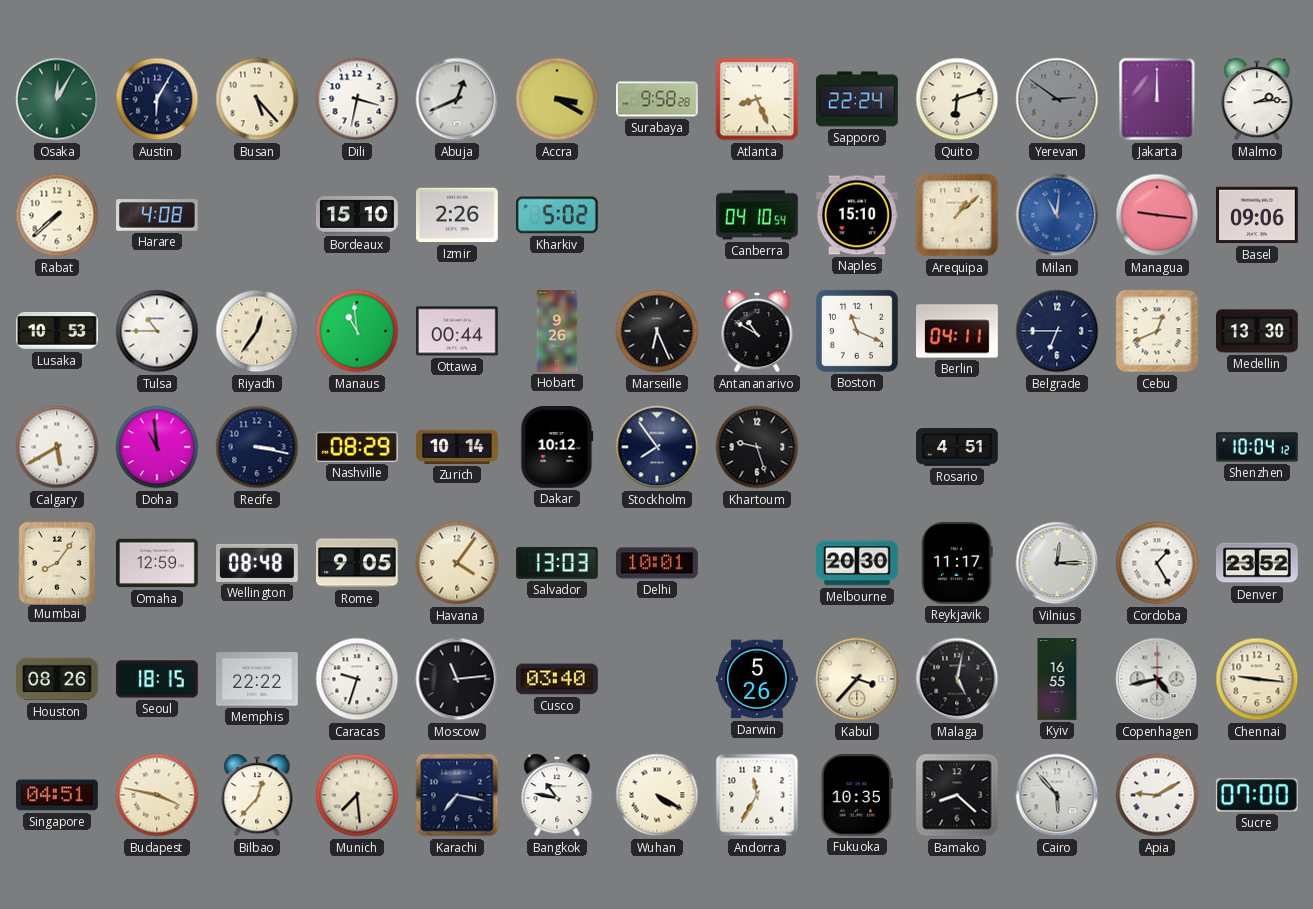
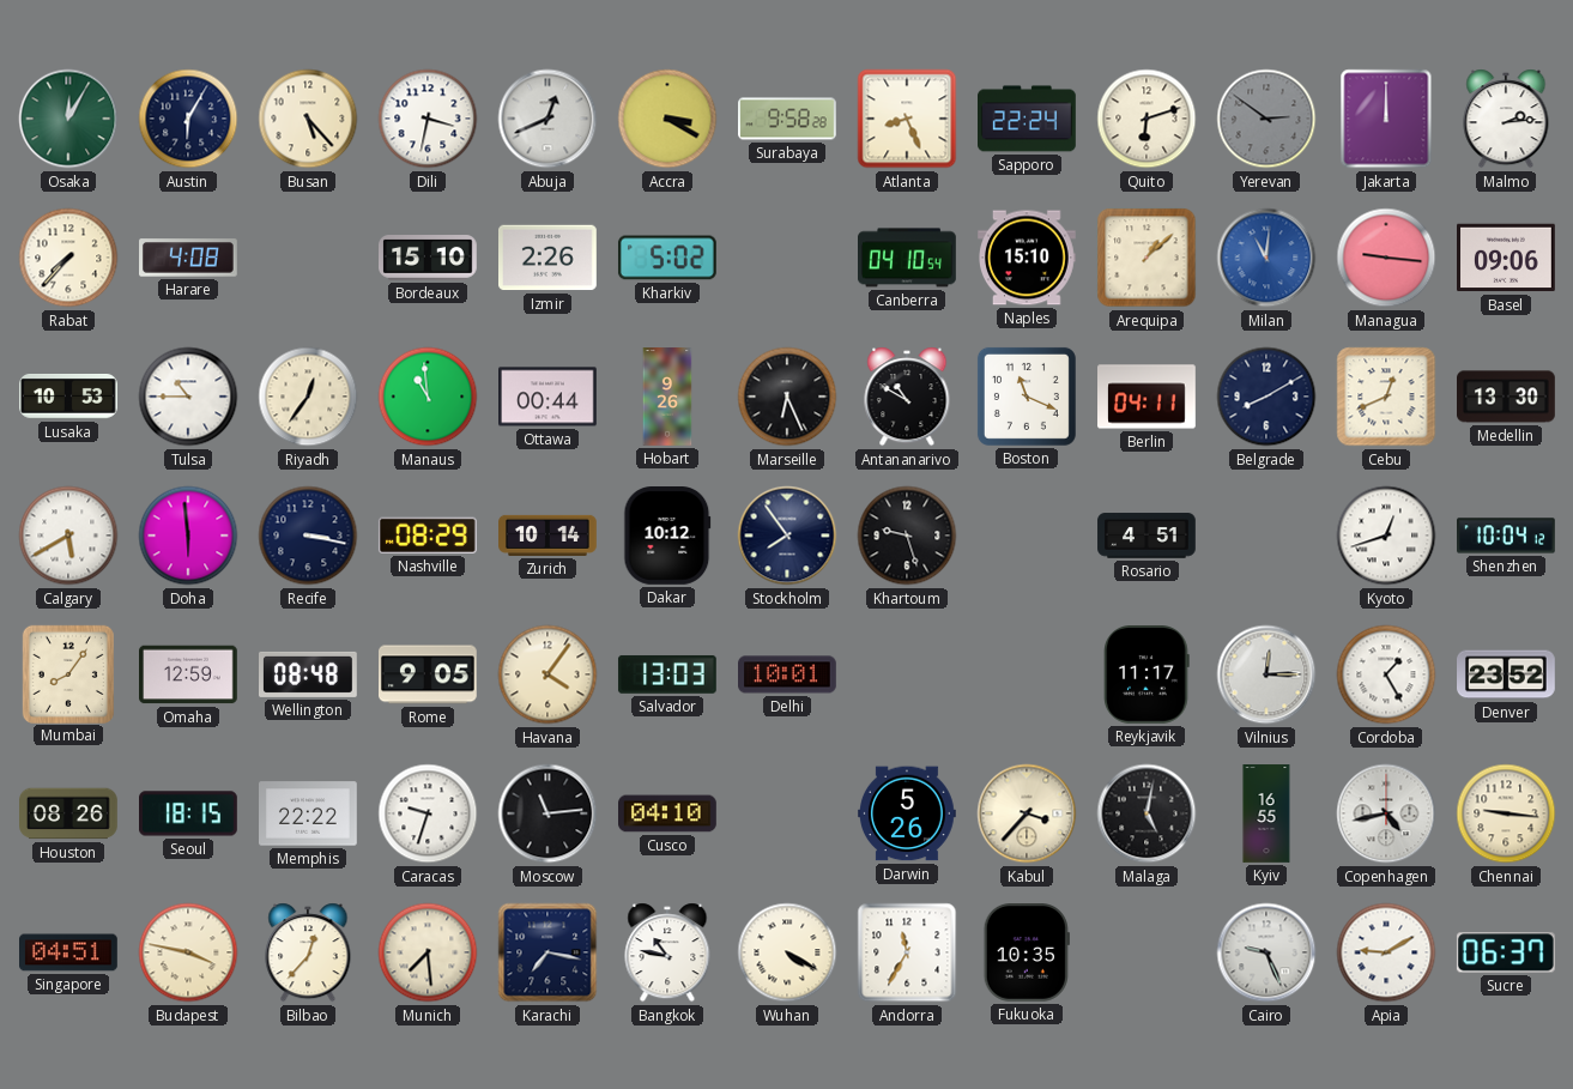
Rabat: 7:38 -> 7:37
Belgrade: 6:45 -> 8:10
Doha: 10:59 -> 5:59
Kyoto: none -> 12:42
Melbourne: 20:30 -> none
Cusco: 03:40 -> 04:10
Bamako: 8:22 -> none
Cairo: 5:53 -> 9:26
Sucre: 07:00 -> 06:37
